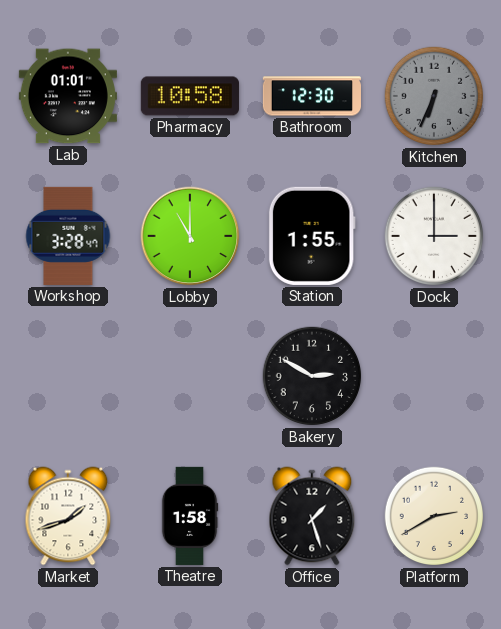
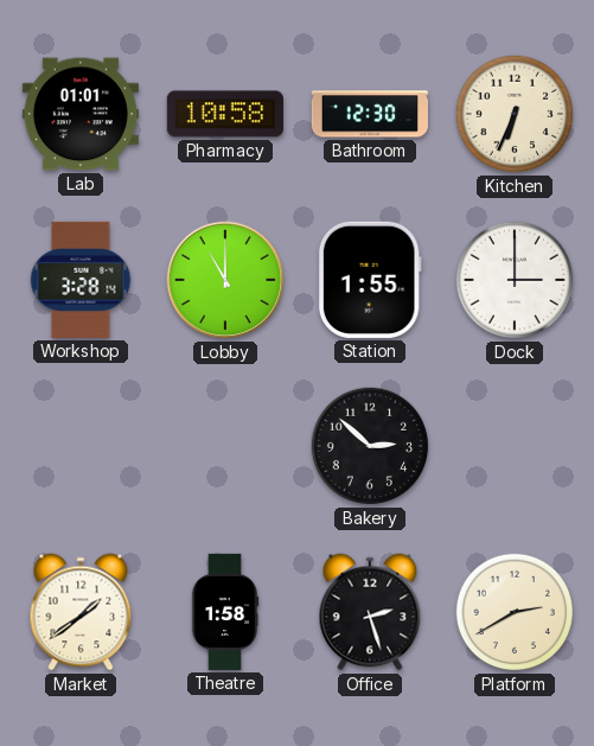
Kitchen dial: grey -> cream
Workshop: 3:28:47 -> 3:28:14
Bakery: 2:50 -> 2:52
Market: 1:42 -> 1:39
Office: 1:27 -> 2:27
